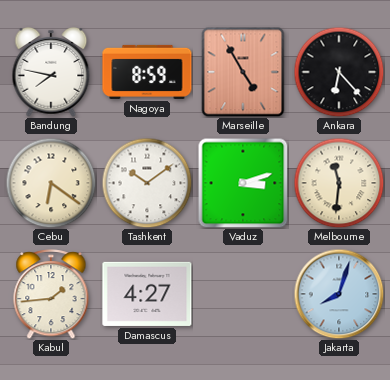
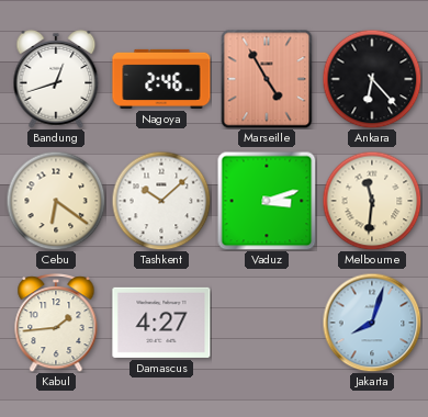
Bandung: 7:47 -> 12:42
Nagoya: 8:59 -> 2:46
Tashkent: 10:09 -> 10:08
